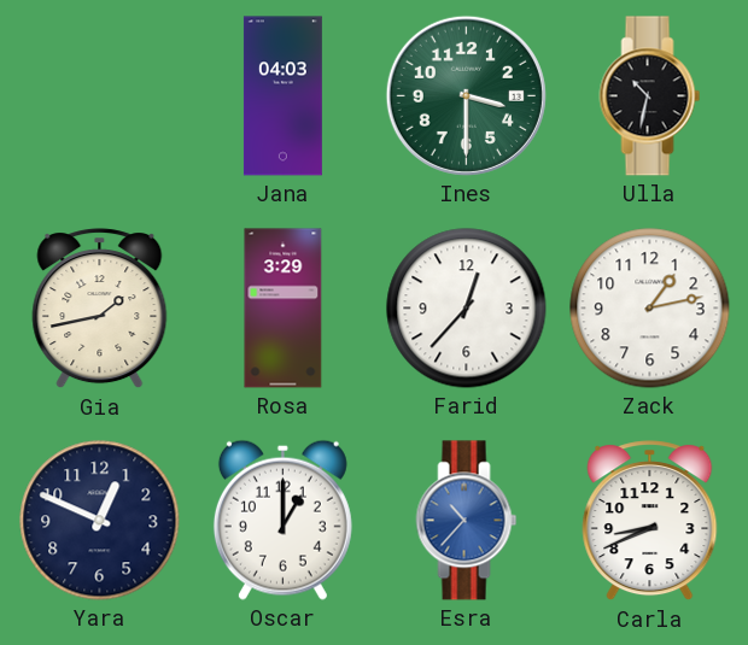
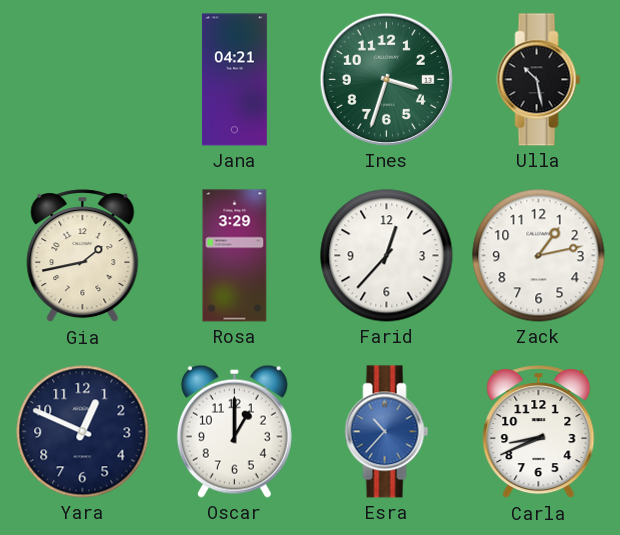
Jana: 04:03 -> 04:21
Ines: 3:30 -> 3:33
Ulla: 10:32 -> 10:28
